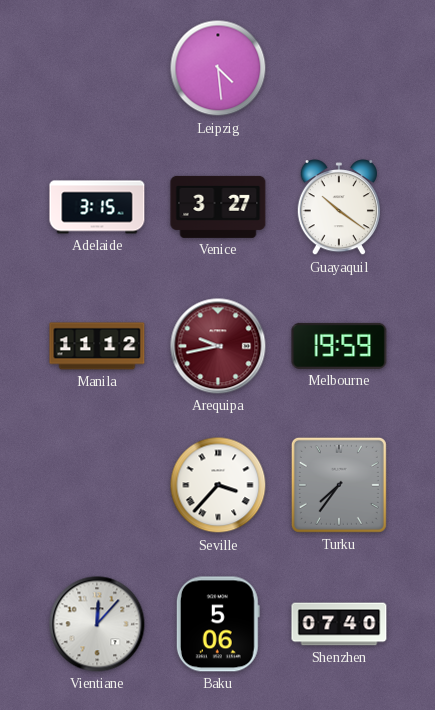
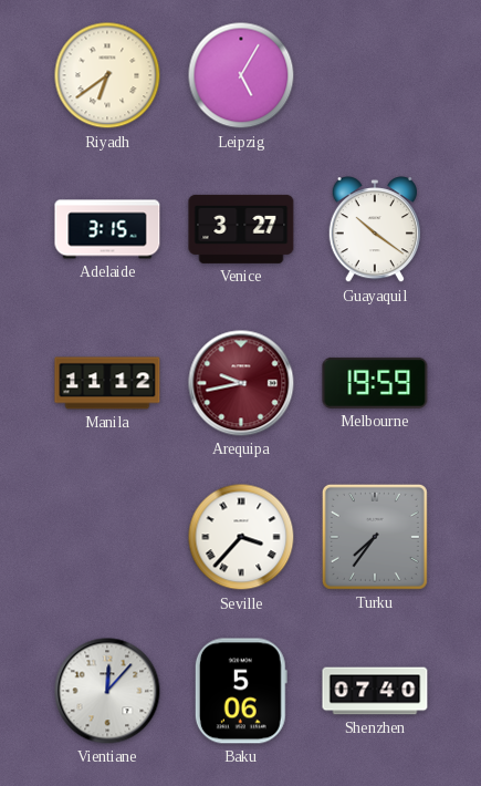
Riyadh: none -> 6:39
Leipzig: 4:29 -> 5:05
